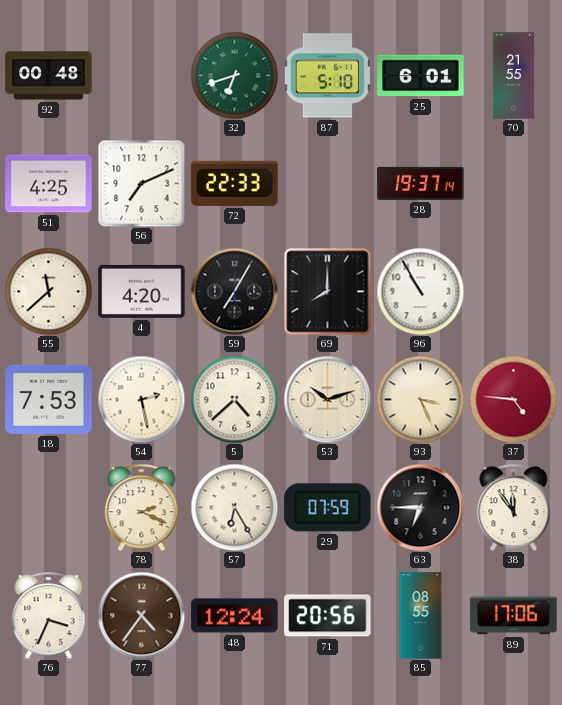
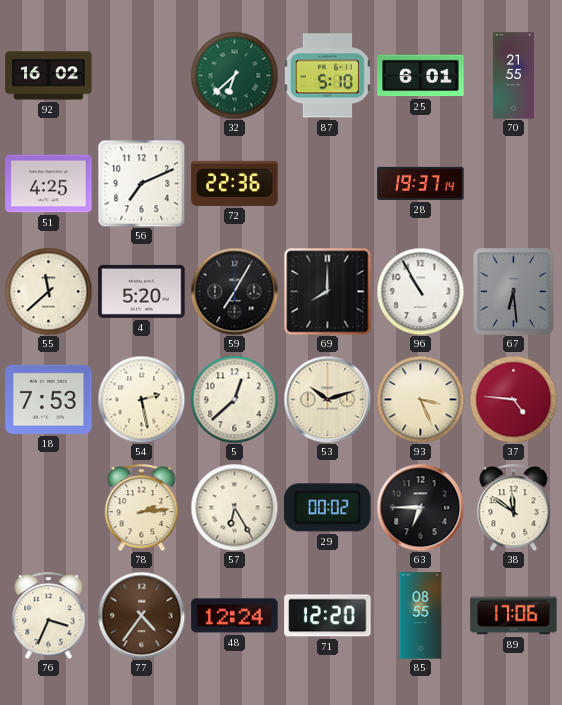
92: 00:48 -> 16:02
32: 6:42 -> 6:38
72: 22:33 -> 22:36
4: 4:20 -> 5:20
67: none -> 6:29
5: 4:38 -> 12:38
78: 2:19 -> 2:14
29: 07:59 -> 00:02
38: 11:54 -> 11:51
71: 20:56 -> 12:20
